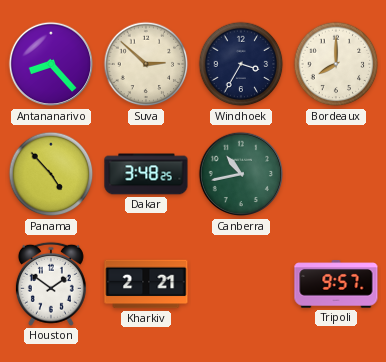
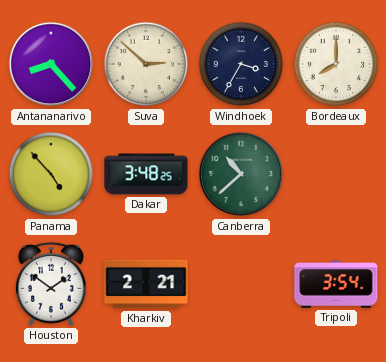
Canberra: 10:43 -> 10:38
Tripoli: 9:57 -> 3:54
